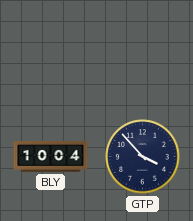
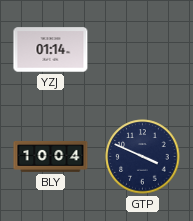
YZJ: none -> 01:14
GTP: 3:53 -> 3:49
